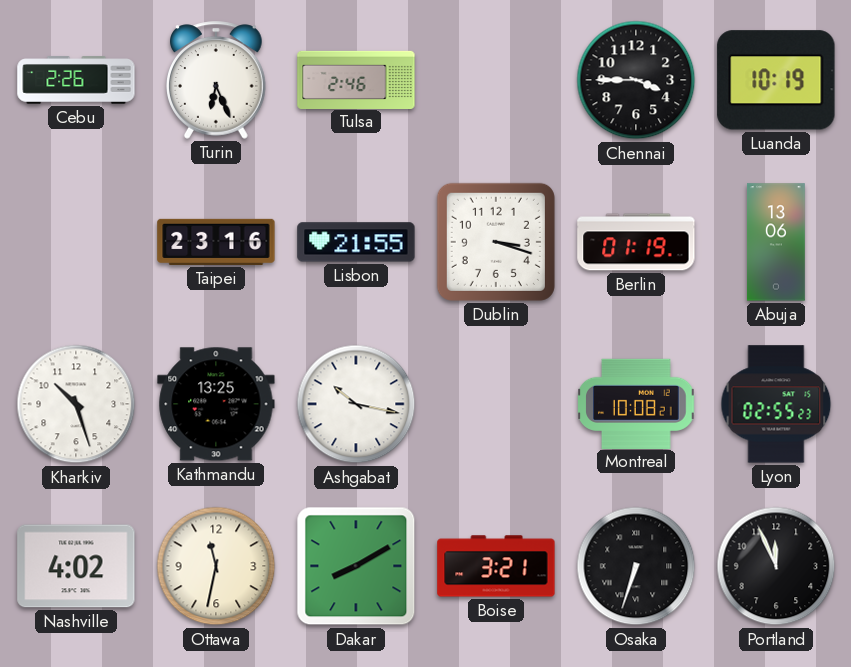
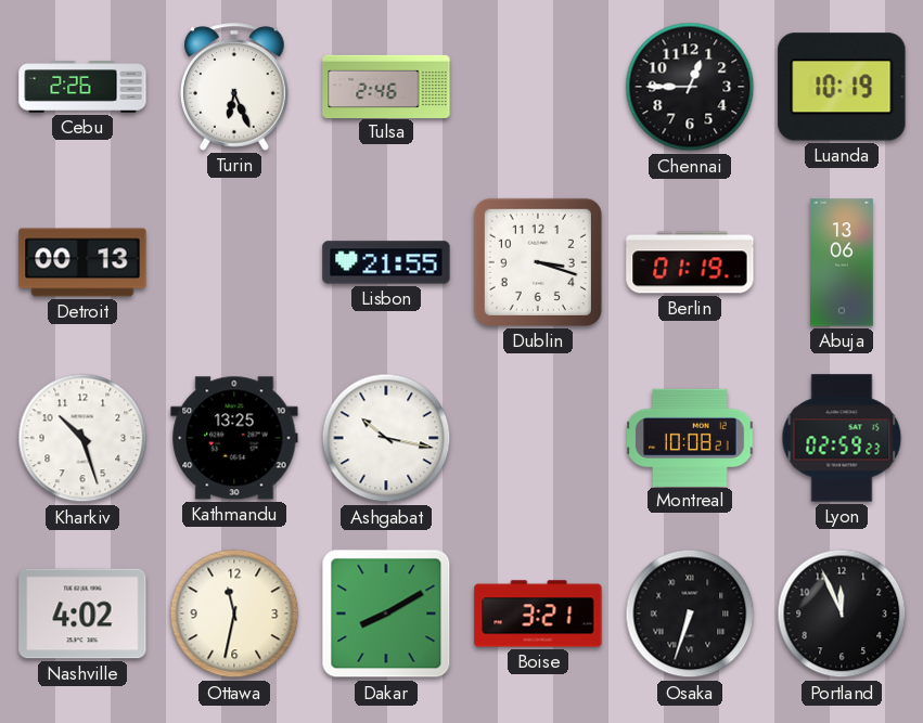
Chennai: 3:45 -> 12:45
Detroit: none -> 00:13
Taipei: 23:16 -> none
Lyon: 02:55 -> 02:59
